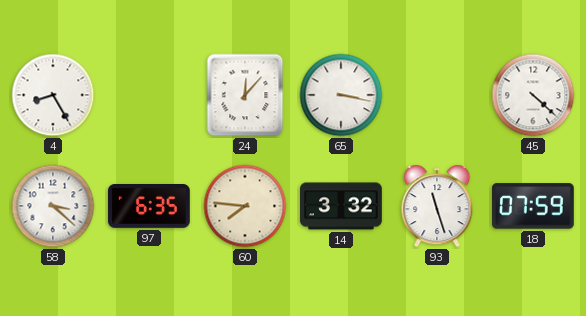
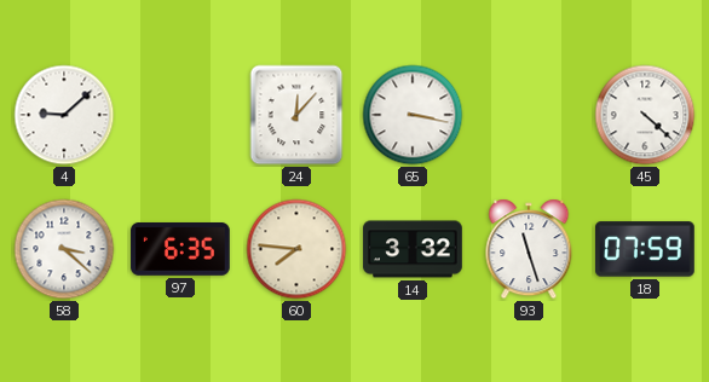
4: 8:25 -> 9:08
